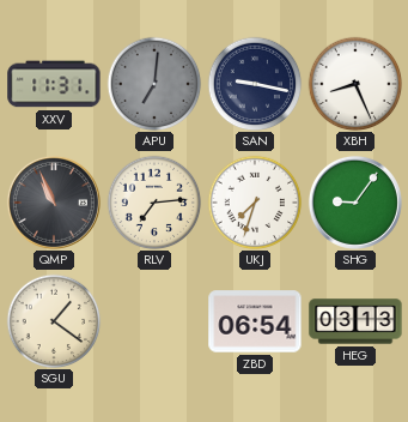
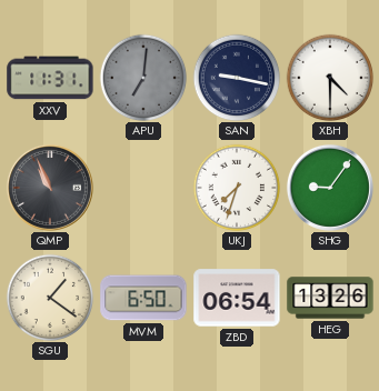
XBH: 8:26 -> 4:30
RLV: 7:14 -> none
MVM: none -> 6:50
HEG: 03:13 -> 13:26
